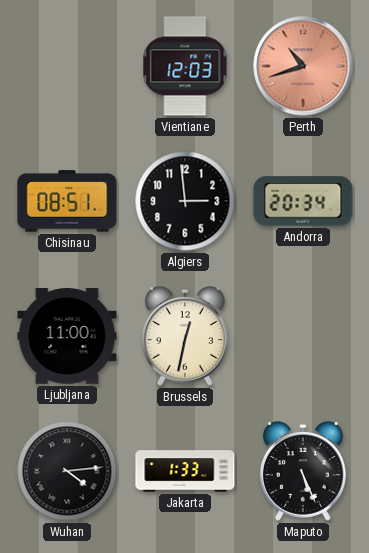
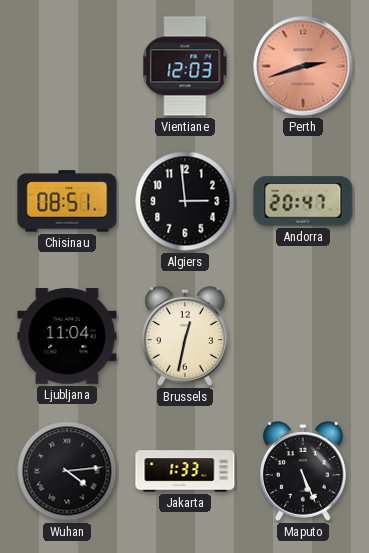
Perth: 10:42 -> 2:42
Andorra: 20:34 -> 20:47
Ljubljana: 11:00 -> 11:04
